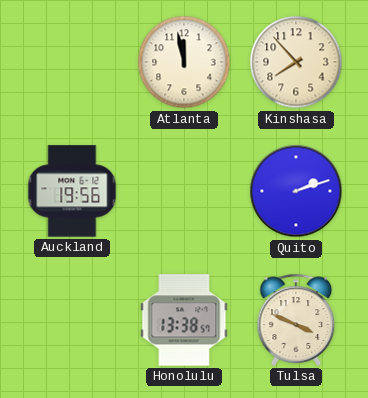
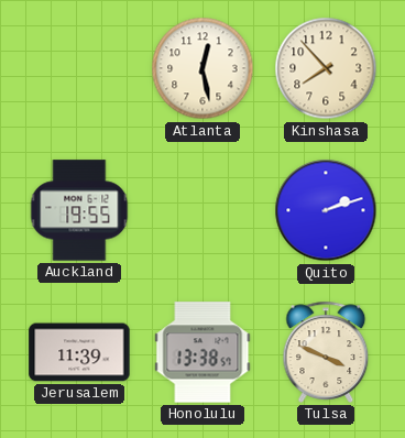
Atlanta: 11:58 -> 12:28
Auckland: 19:56 -> 19:55
Jerusalem: none -> 11:39
